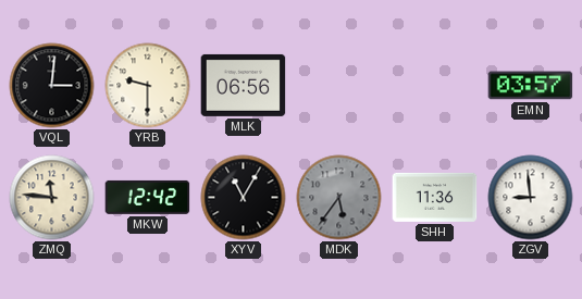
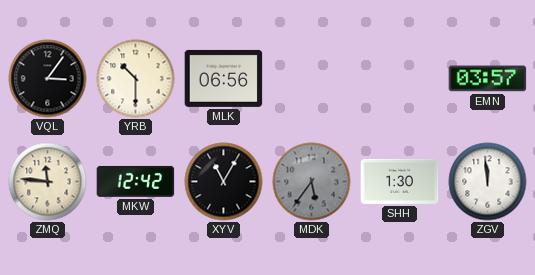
VQL: 3:01 -> 3:06
YRB: 9:30 -> 10:30
SHH: 11:36 -> 1:30
ZGV: 8:59 -> 11:59
